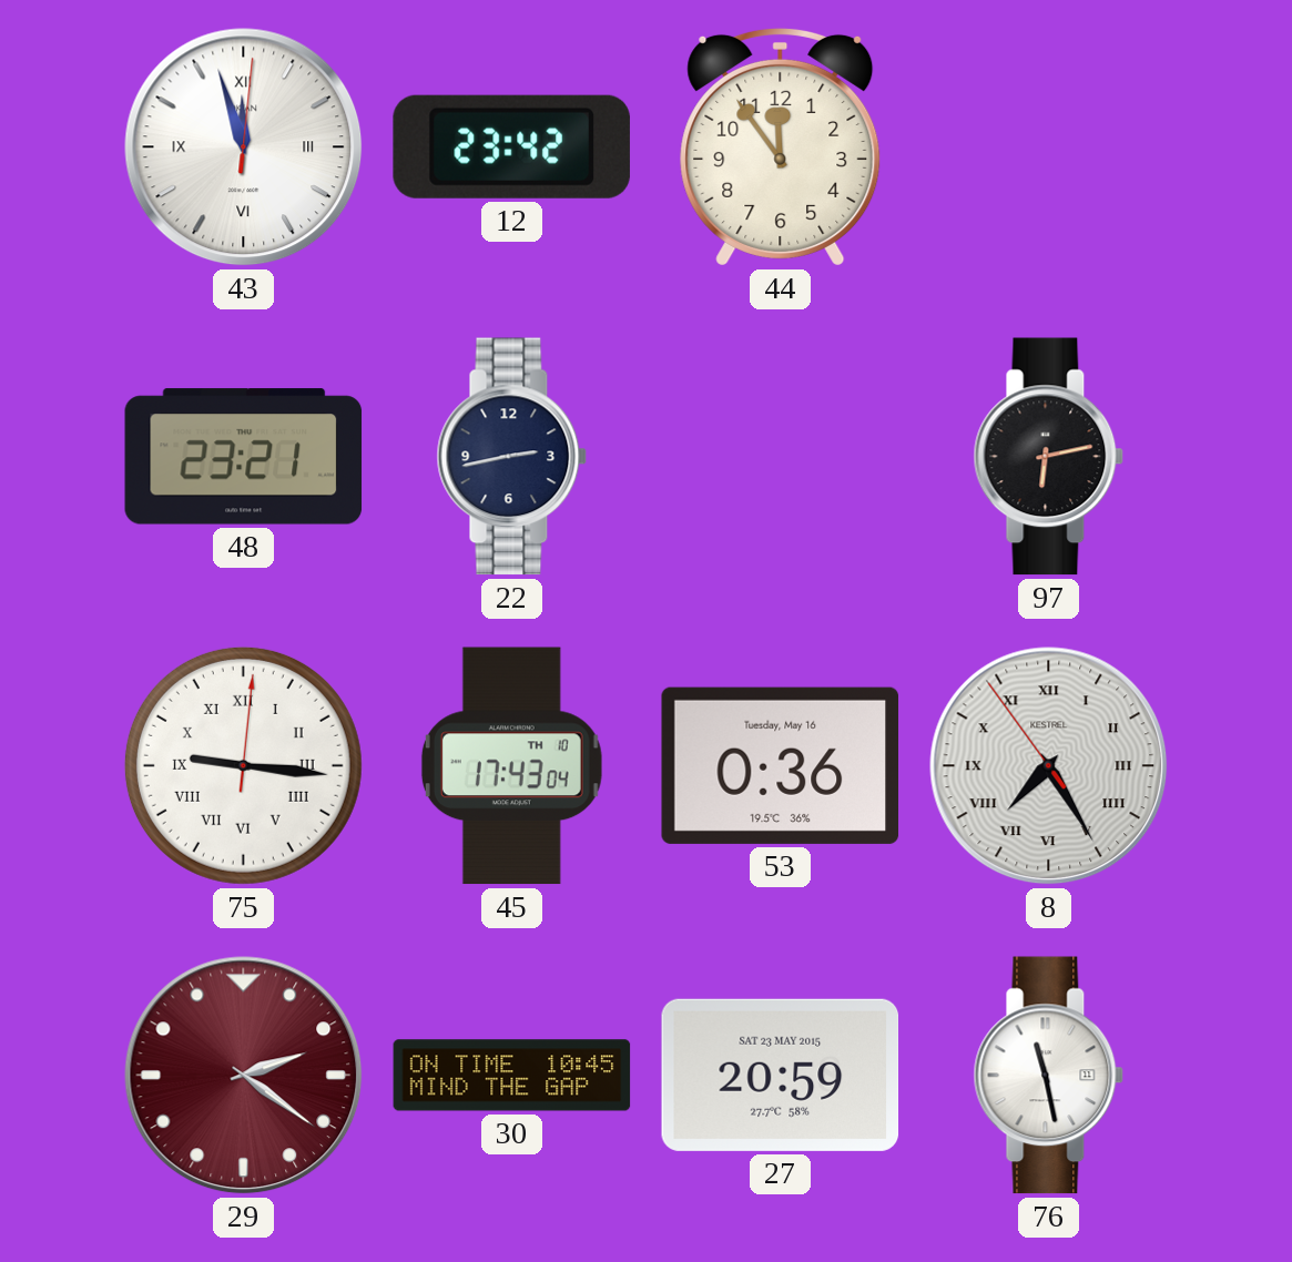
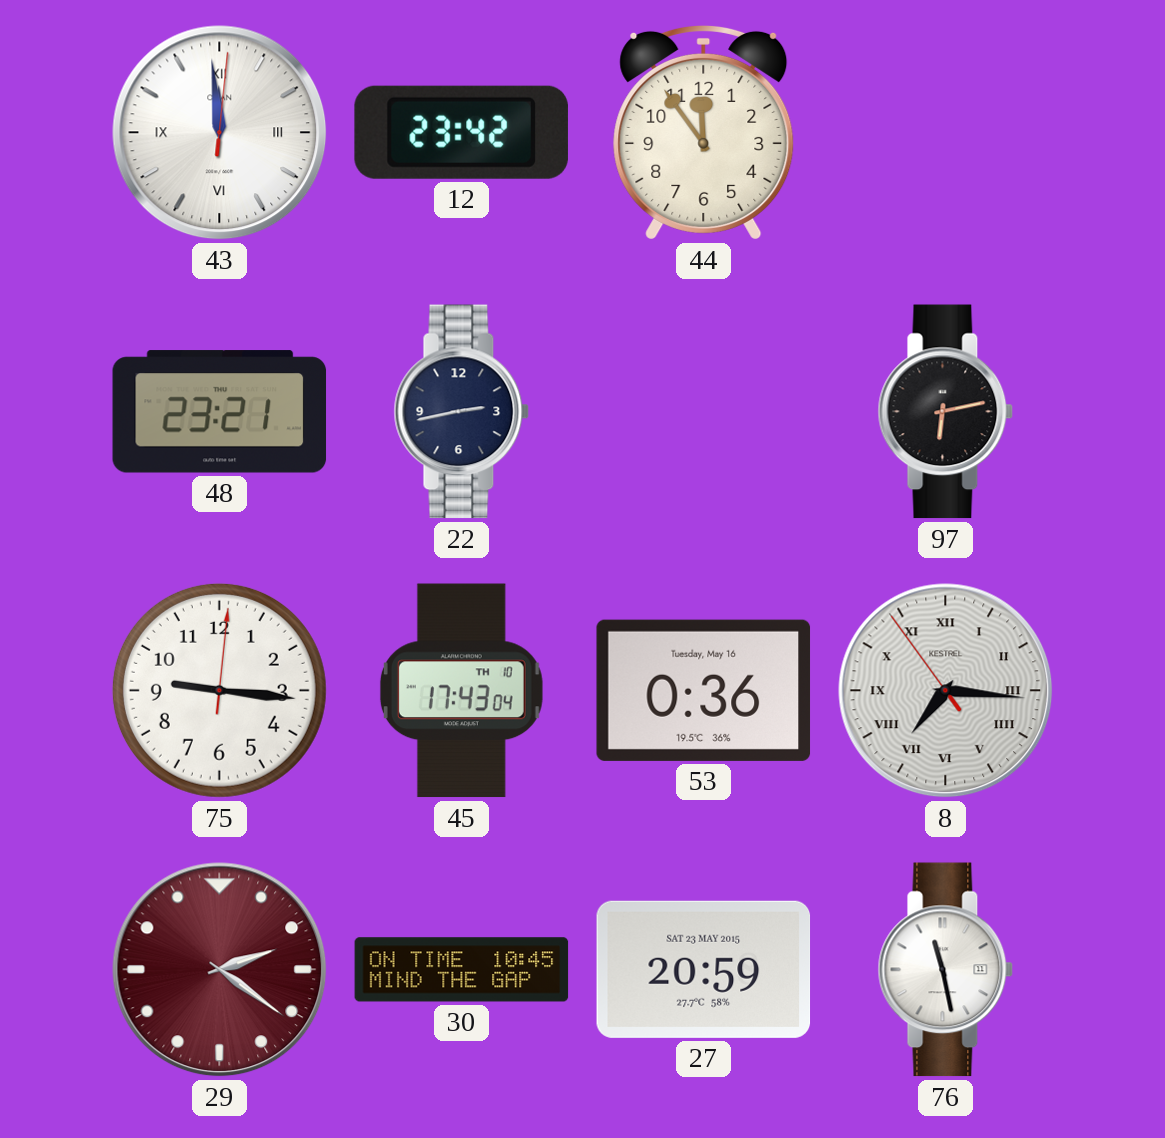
43: 11:57 -> 11:59
75 numerals: Roman -> Arabic
8: 7:24 -> 7:15
